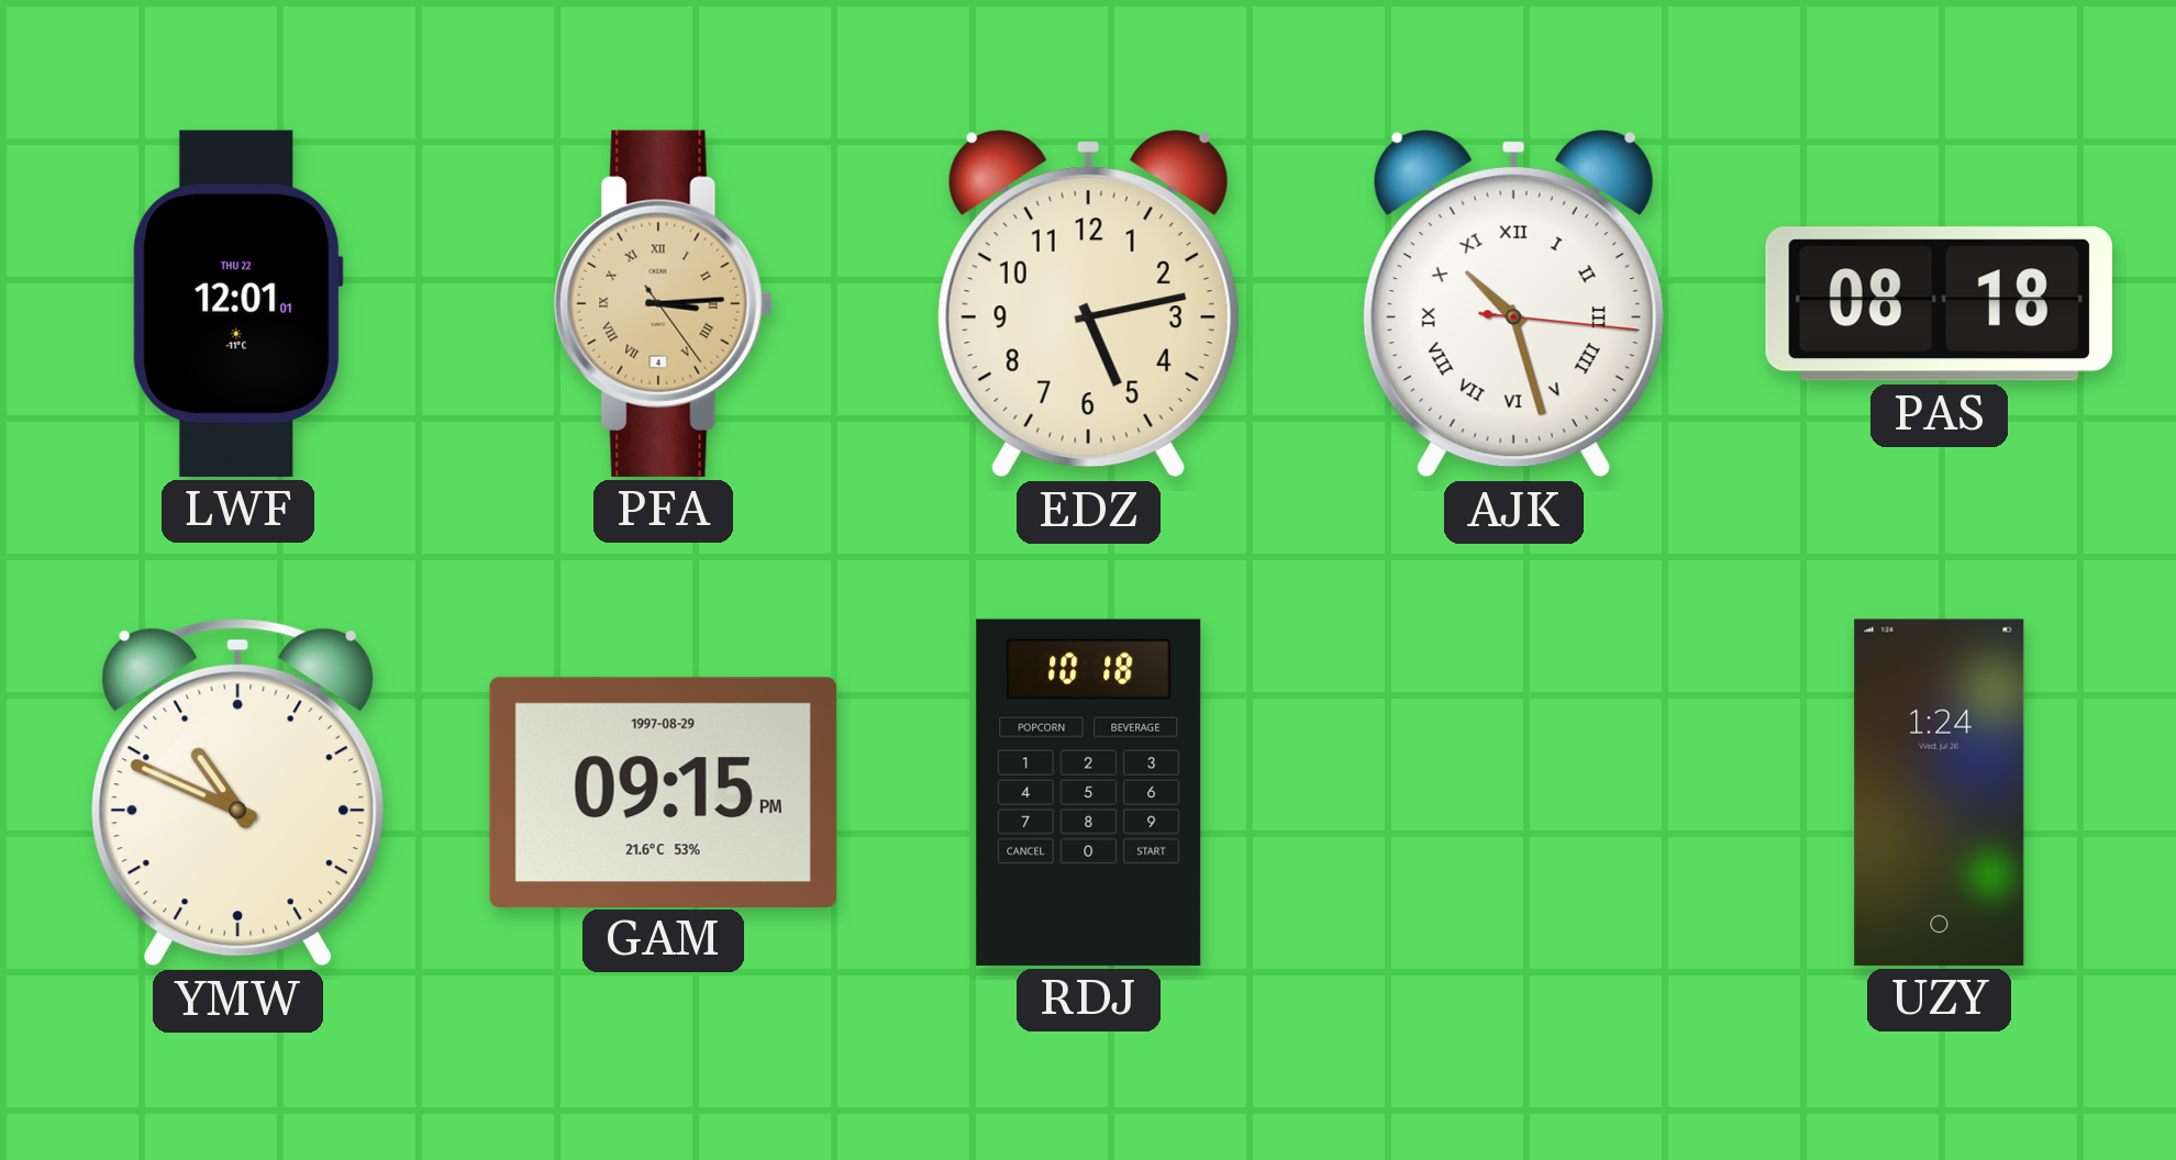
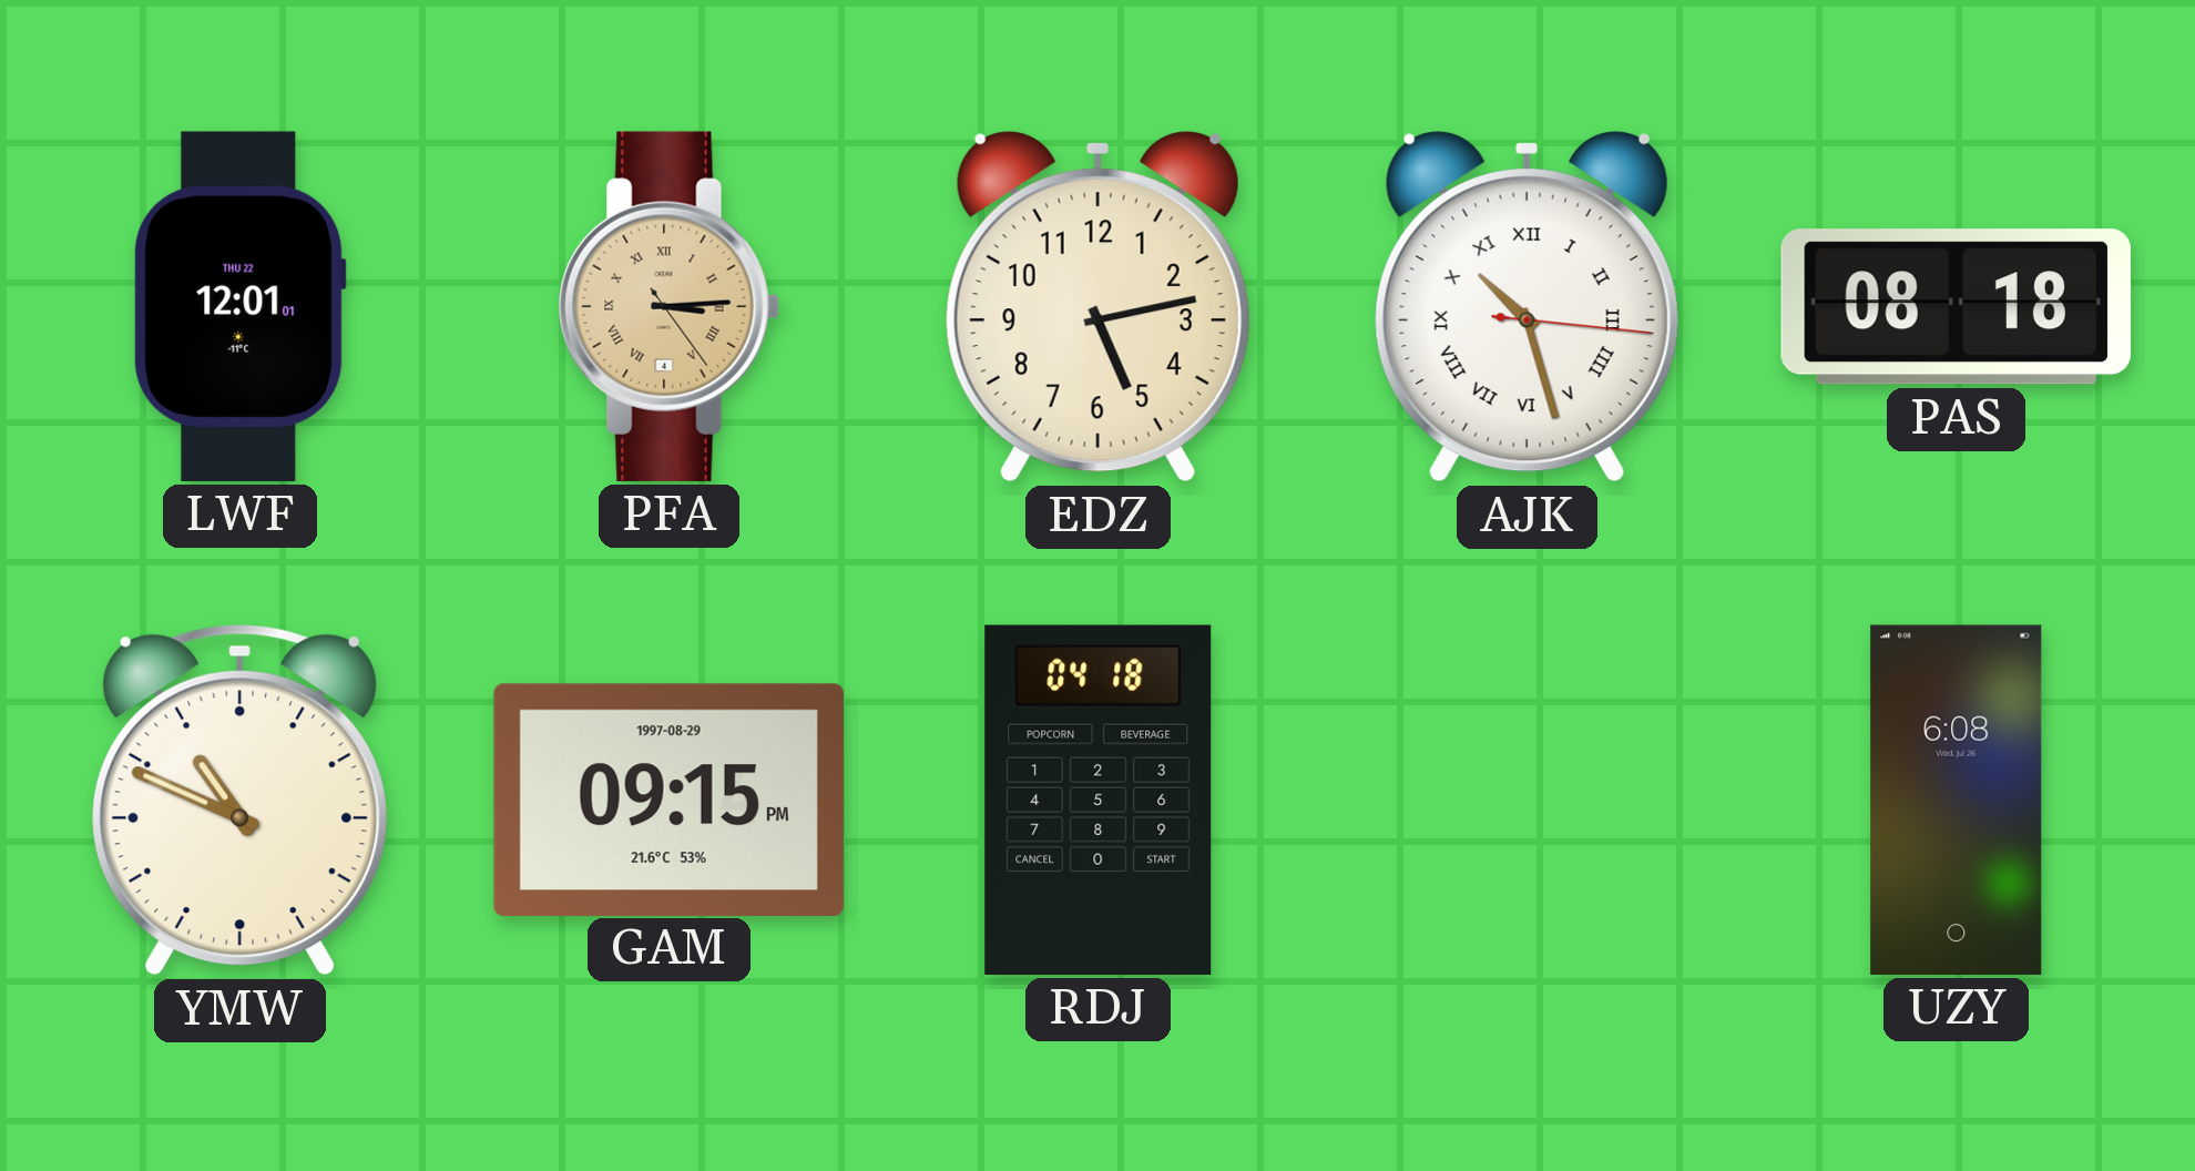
RDJ: 10:18 -> 04:18
UZY: 1:24 -> 6:08
